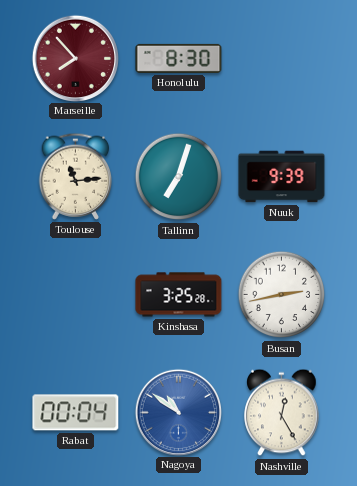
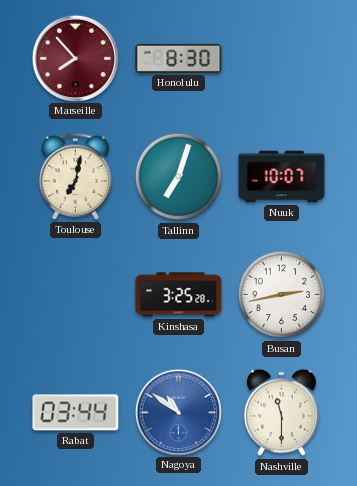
Toulouse: 11:14 -> 7:02
Nuuk: 9:39 -> 10:07
Rabat: 00:04 -> 03:44
Nashville: 12:25 -> 11:30
